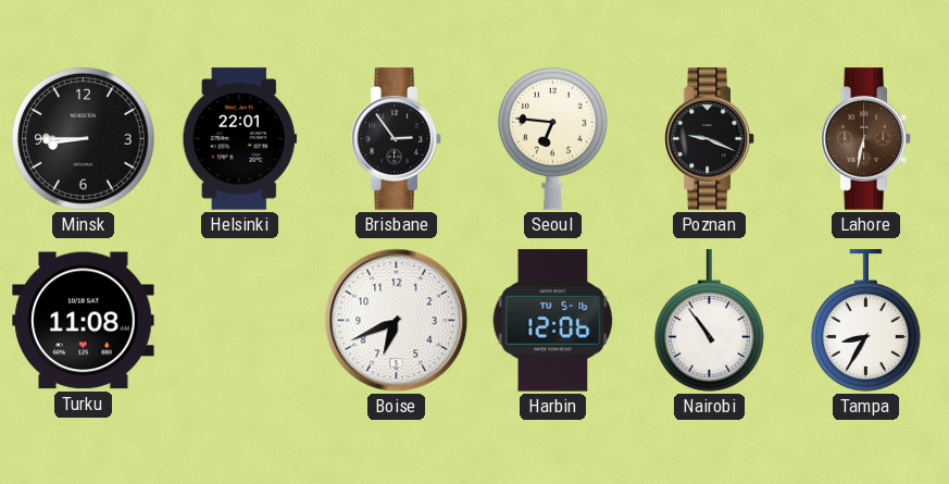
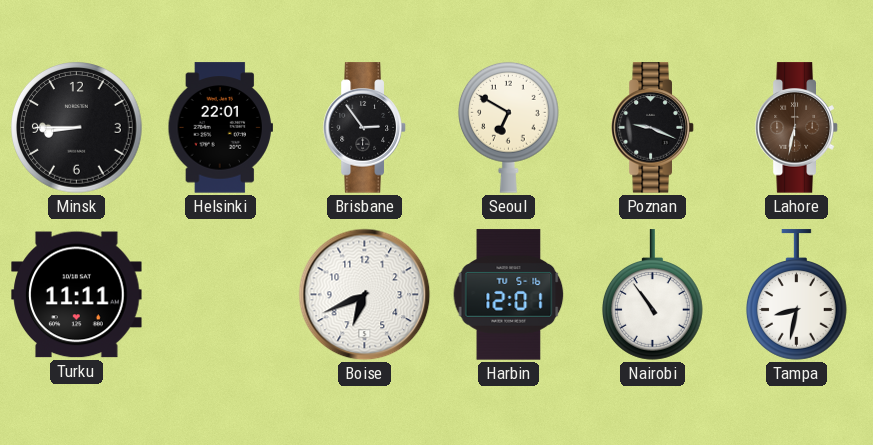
Seoul: 6:46 -> 6:50
Turku: 11:08 -> 11:11
Harbin: 12:06 -> 12:01
Tampa: 8:35 -> 8:32
